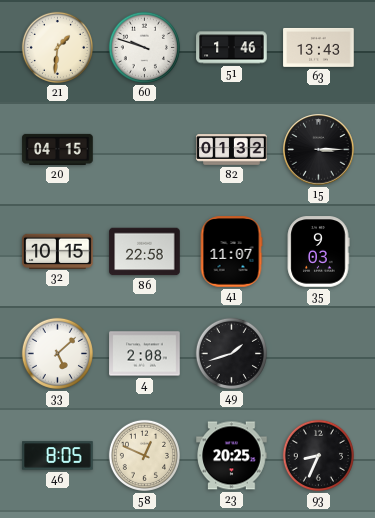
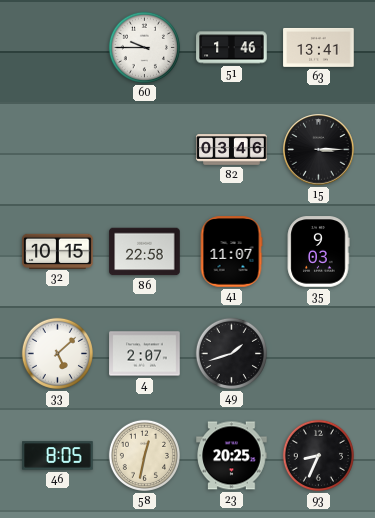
21: 1:31 -> none
60: 9:48 -> 9:45
63: 13:43 -> 13:41
20: 04:15 -> none
82: 01:32 -> 03:46
4: 2:08 -> 2:07
58: 12:49 -> 12:32
